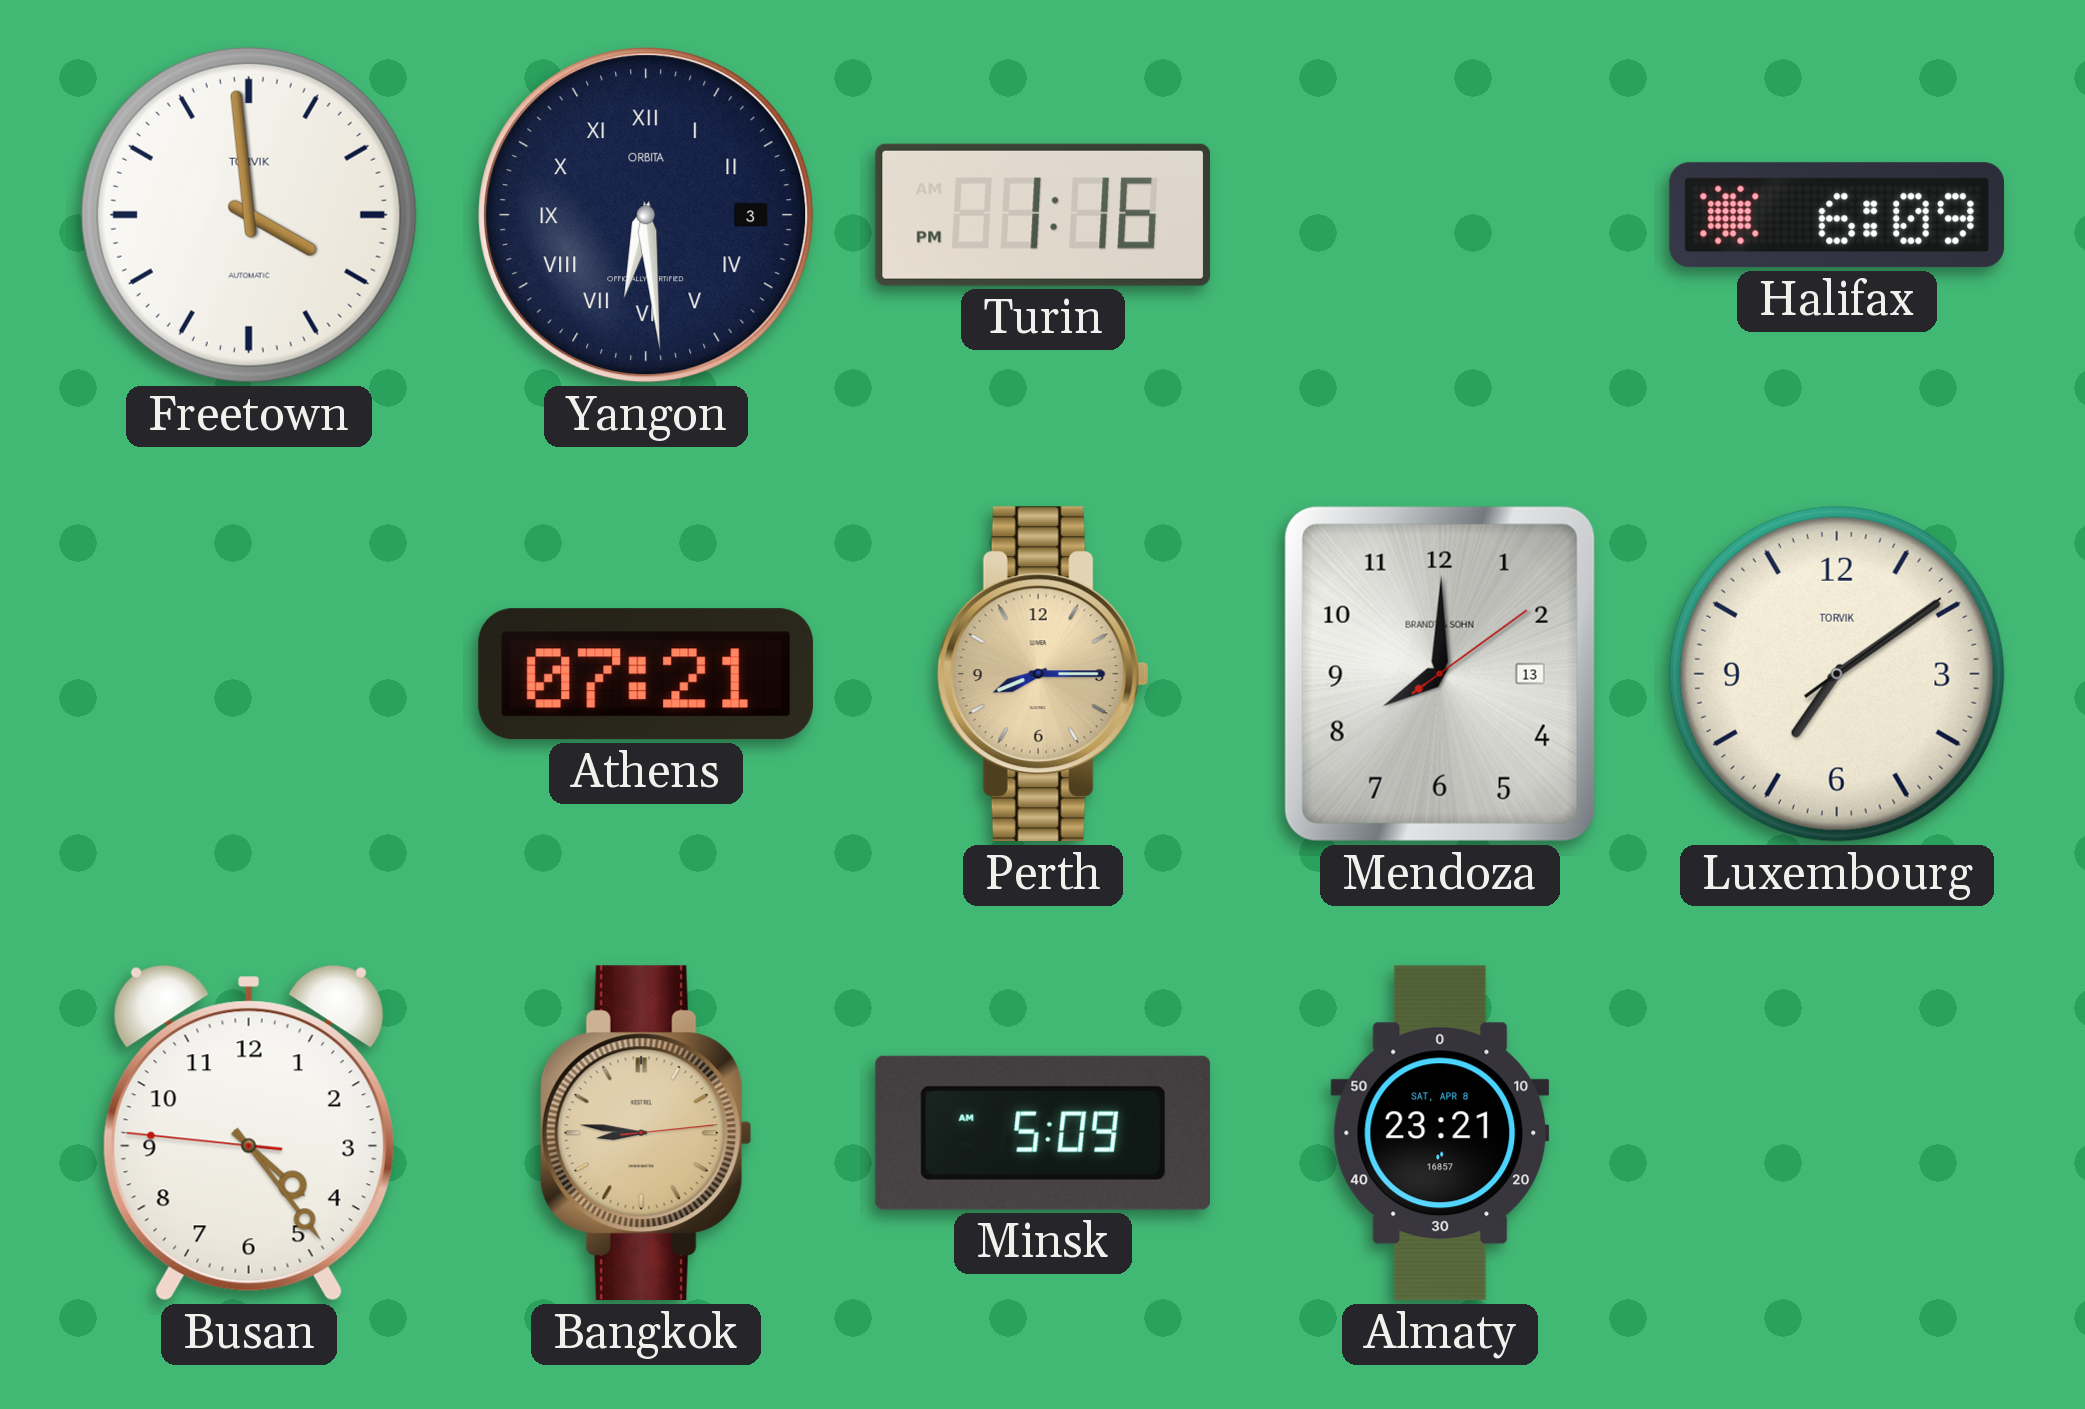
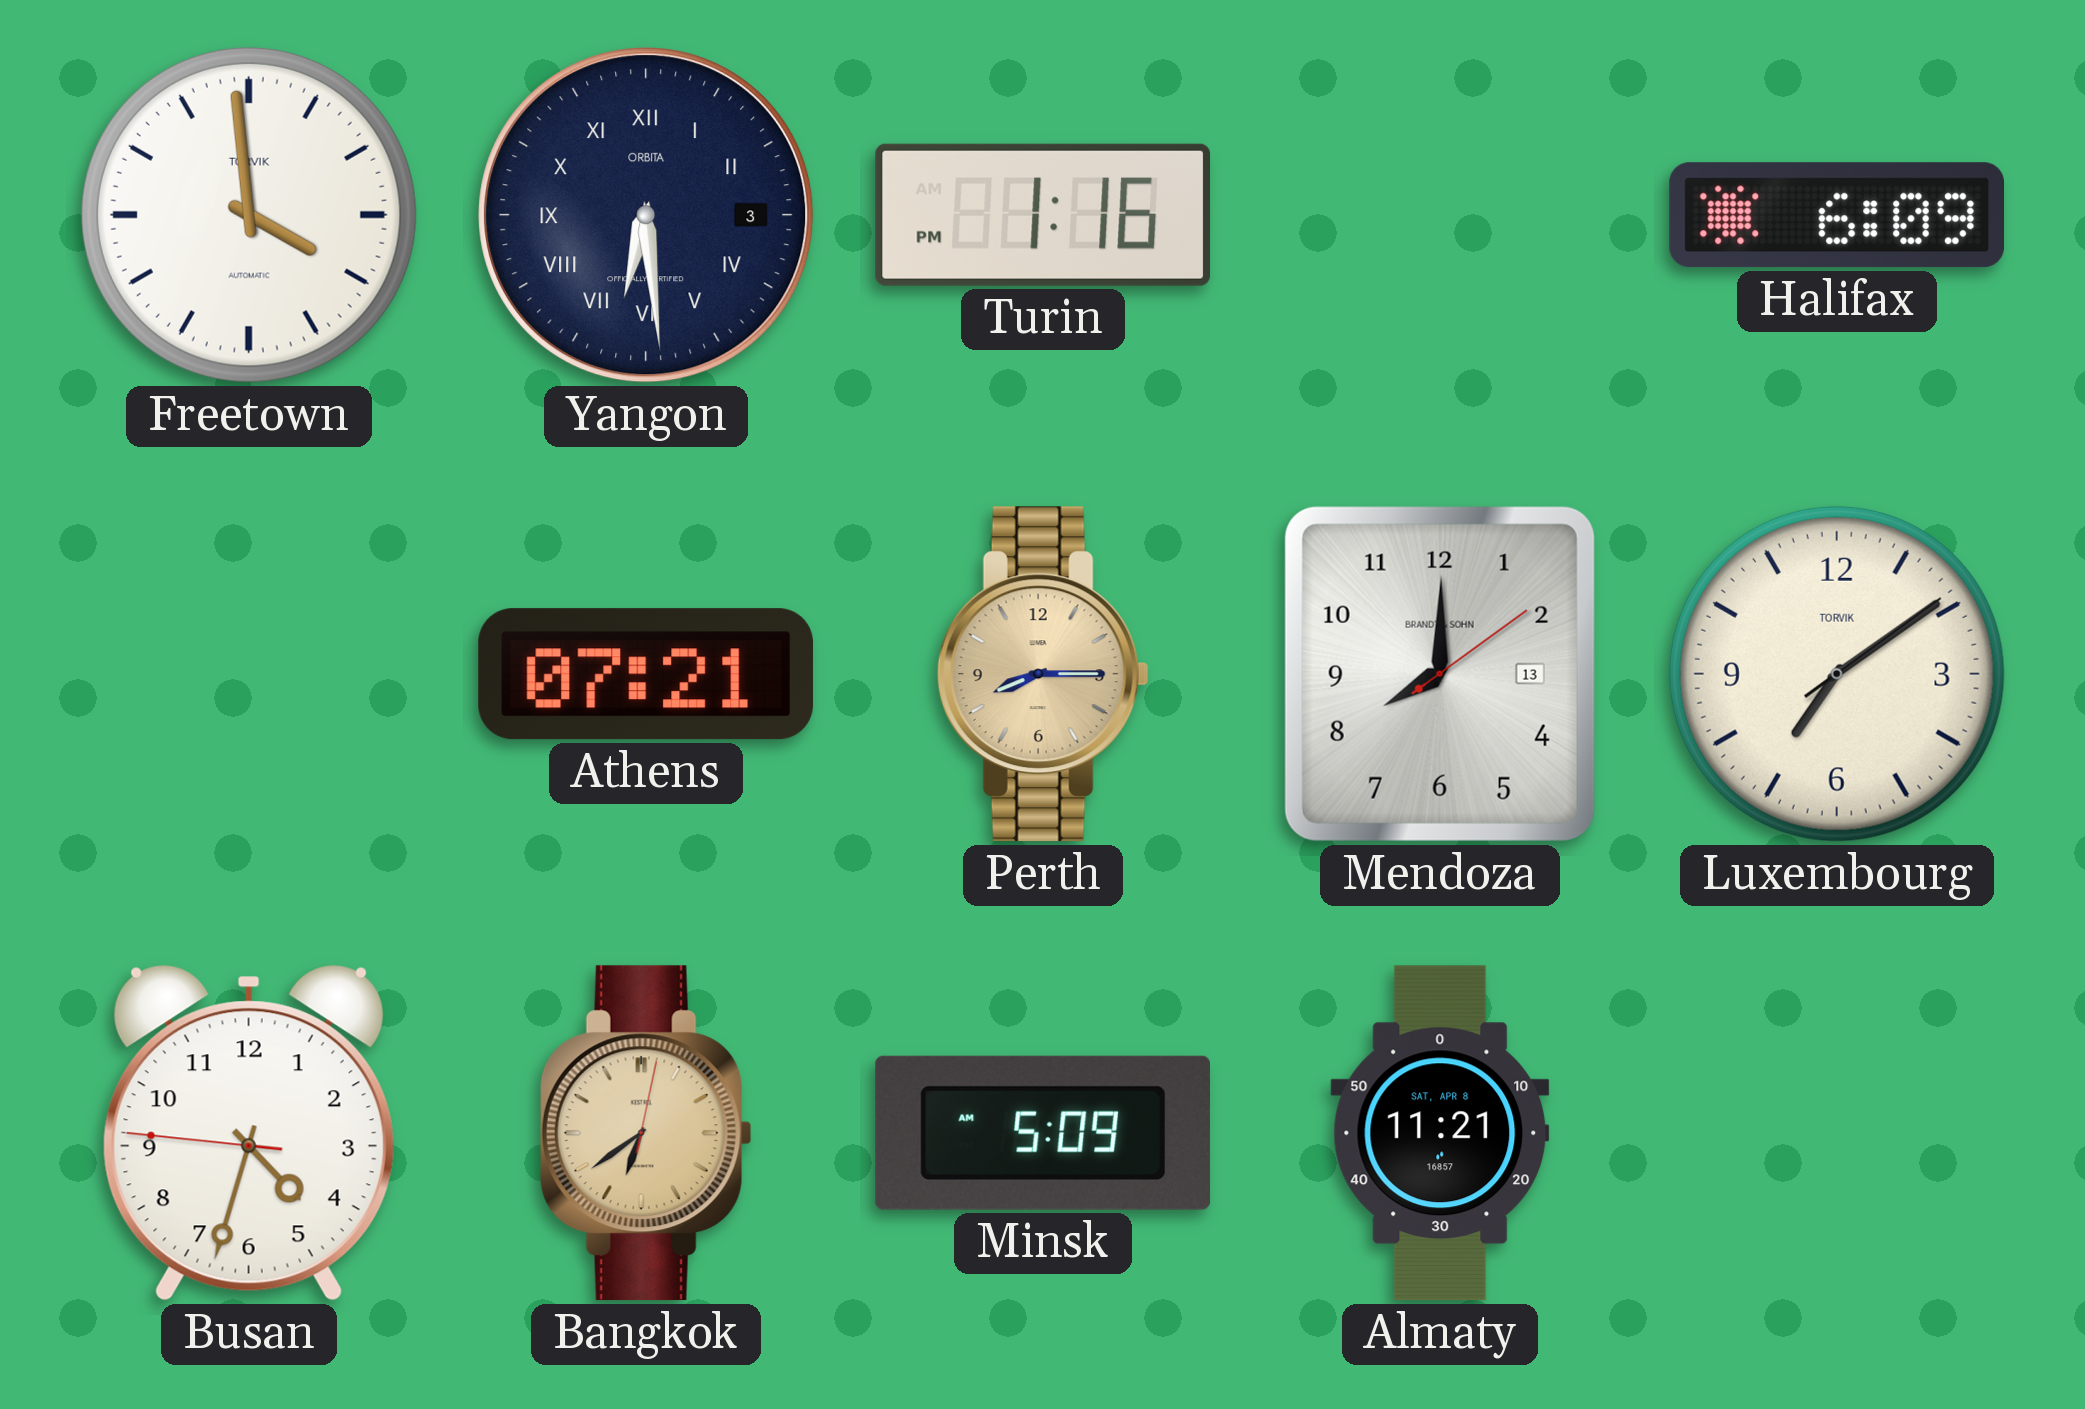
Busan: 4:23 -> 4:32
Bangkok: 8:46 -> 6:39
Almaty: 23:21 -> 11:21
